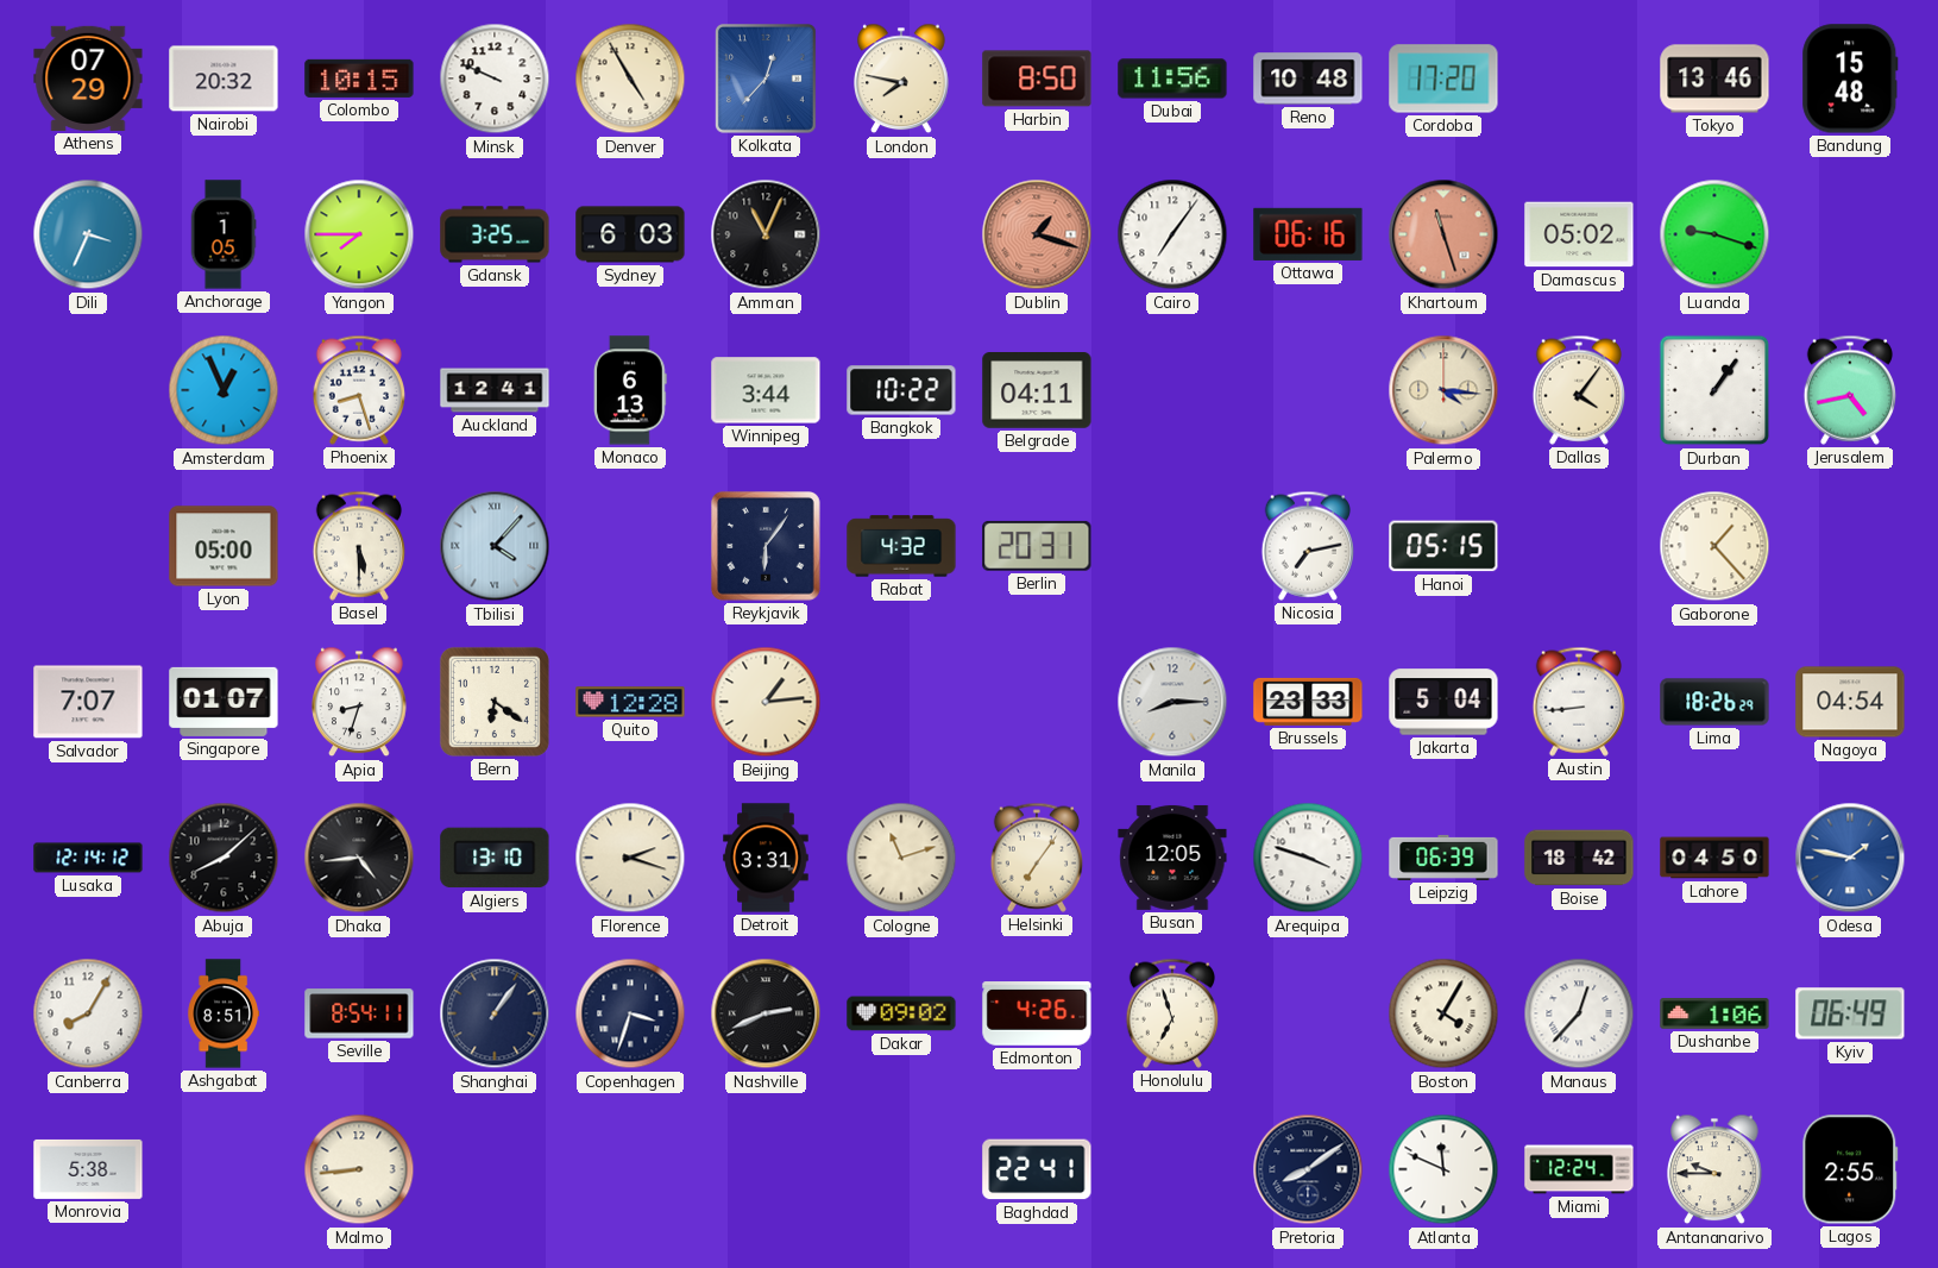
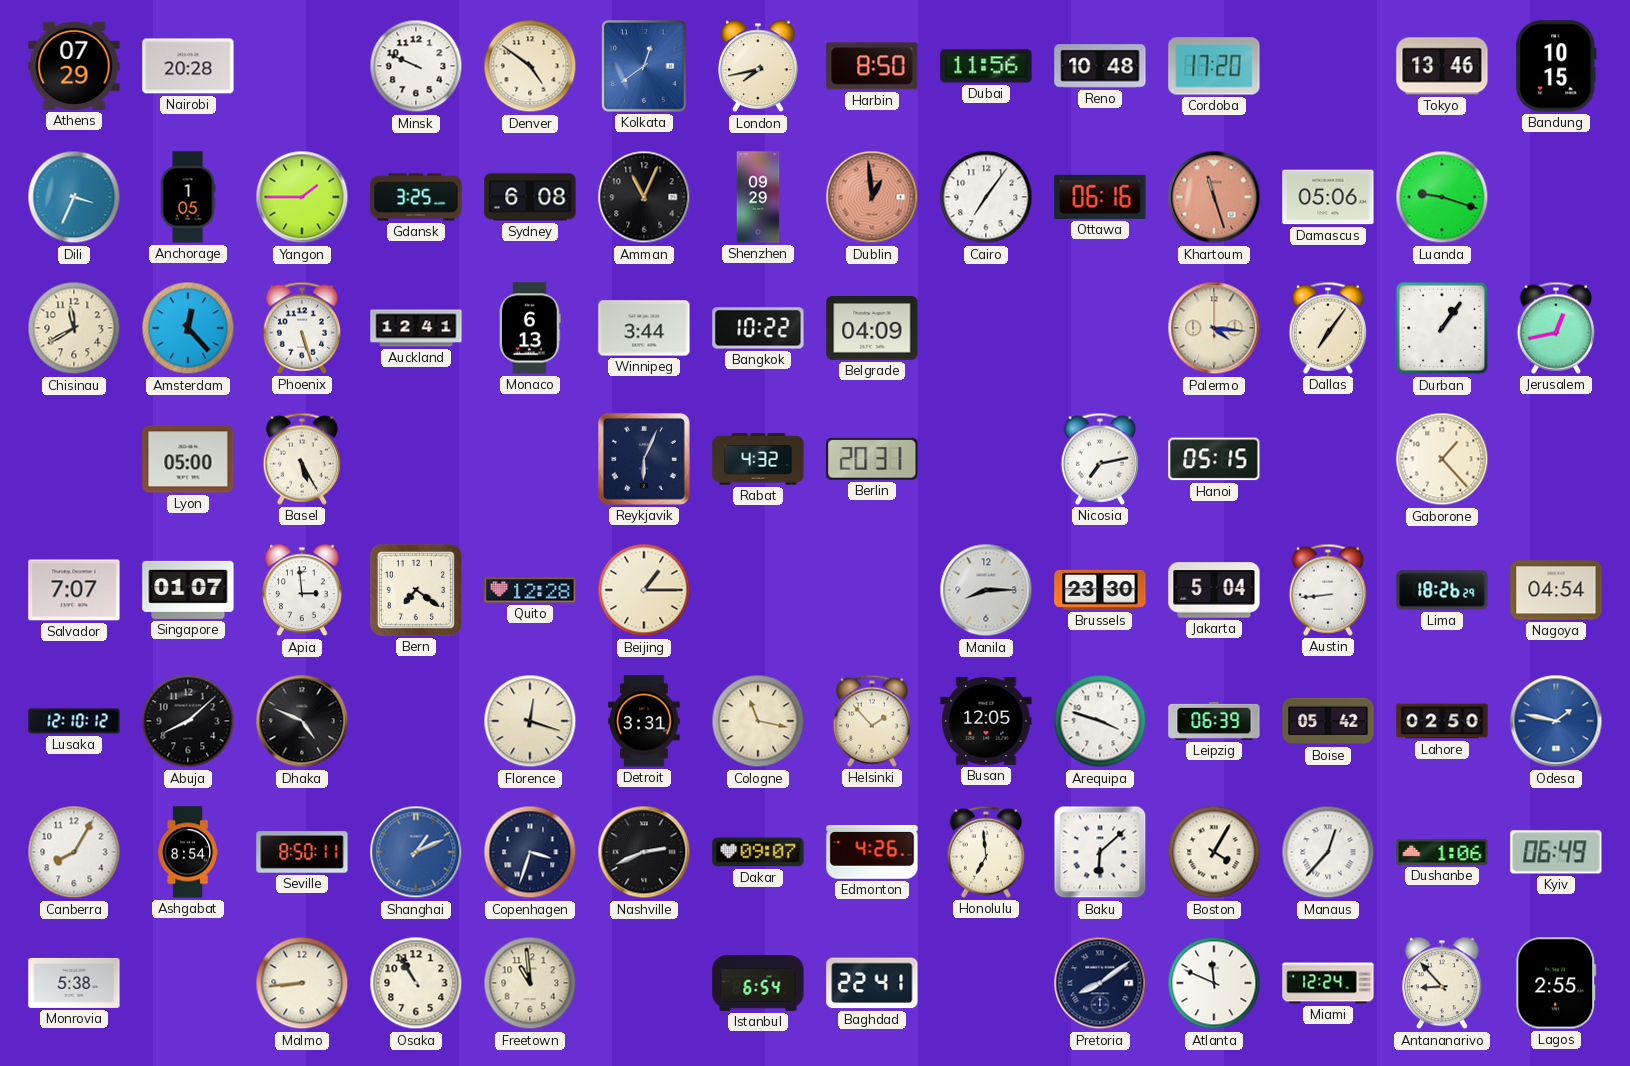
Nairobi: 20:32 -> 20:28
Colombo: 10:15 -> none
Denver: 4:55 -> 4:51
Kolkata: 12:37 -> 12:39
London: 7:47 -> 7:43
Bandung: 15:48 -> 10:15
Yangon: 7:45 -> 1:45
Sydney: 6:03 -> 6:08
Shenzhen: none -> 09:29
Dublin: 1:18 -> 12:59
Damascus: 05:02 -> 05:06
Chisinau: none -> 11:40
Amsterdam: 12:56 -> 12:23
Phoenix: 8:27 -> 5:27
Belgrade: 04:11 -> 04:09
Dallas: 4:06 -> 7:06
Jerusalem: 4:43 -> 12:43
Basel: 5:30 -> 5:25
Tbilisi: 4:07 -> none
Reykjavik: 6:06 -> 6:04
Apia: 8:33 -> 2:59
Bern: 6:21 -> 7:21
Beijing: 1:14 -> 1:15
Brussels: 23:33 -> 23:30
Lusaka: 12:14 -> 12:10
Dhaka: 4:44 -> 4:49
Algiers: 13:10 -> none
Florence: 2:18 -> 12:18
Cologne: 11:12 -> 11:17
Helsinki: 7:06 -> 1:53
Boise: 18:42 -> 05:42
Lahore: 04:50 -> 02:50
Ashgabat: 8:51 -> 8:54
Seville: 8:54 -> 8:50
Shanghai: 1:06 -> 1:11
Shanghai dial: navy -> blue
Dakar: 09:02 -> 09:07
Honolulu: 6:57 -> 6:59
Baku: none -> 6:08
Osaka: none -> 10:55
Freetown: none -> 10:59
Istanbul: none -> 6:54
Antananarivo: 9:45 -> 8:53
